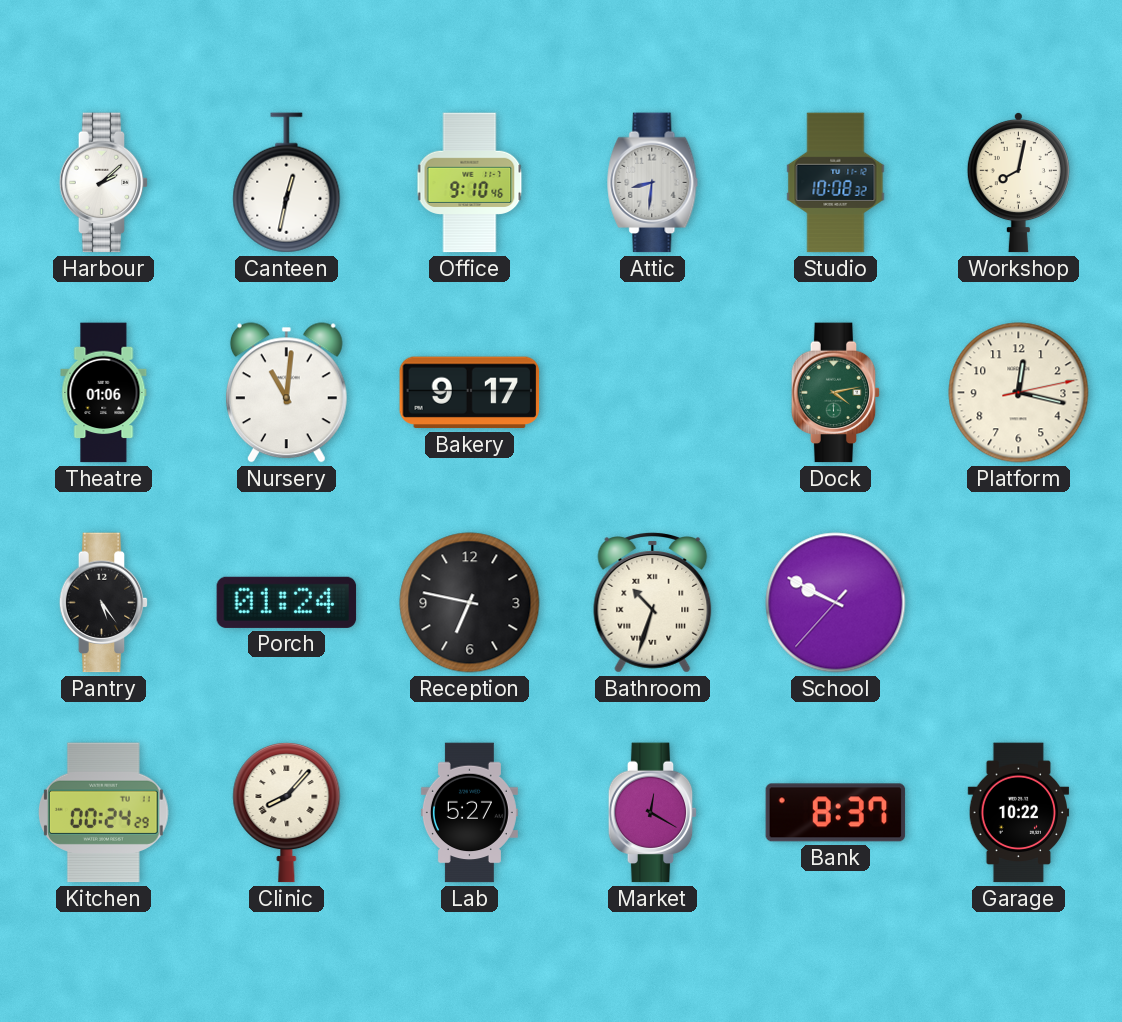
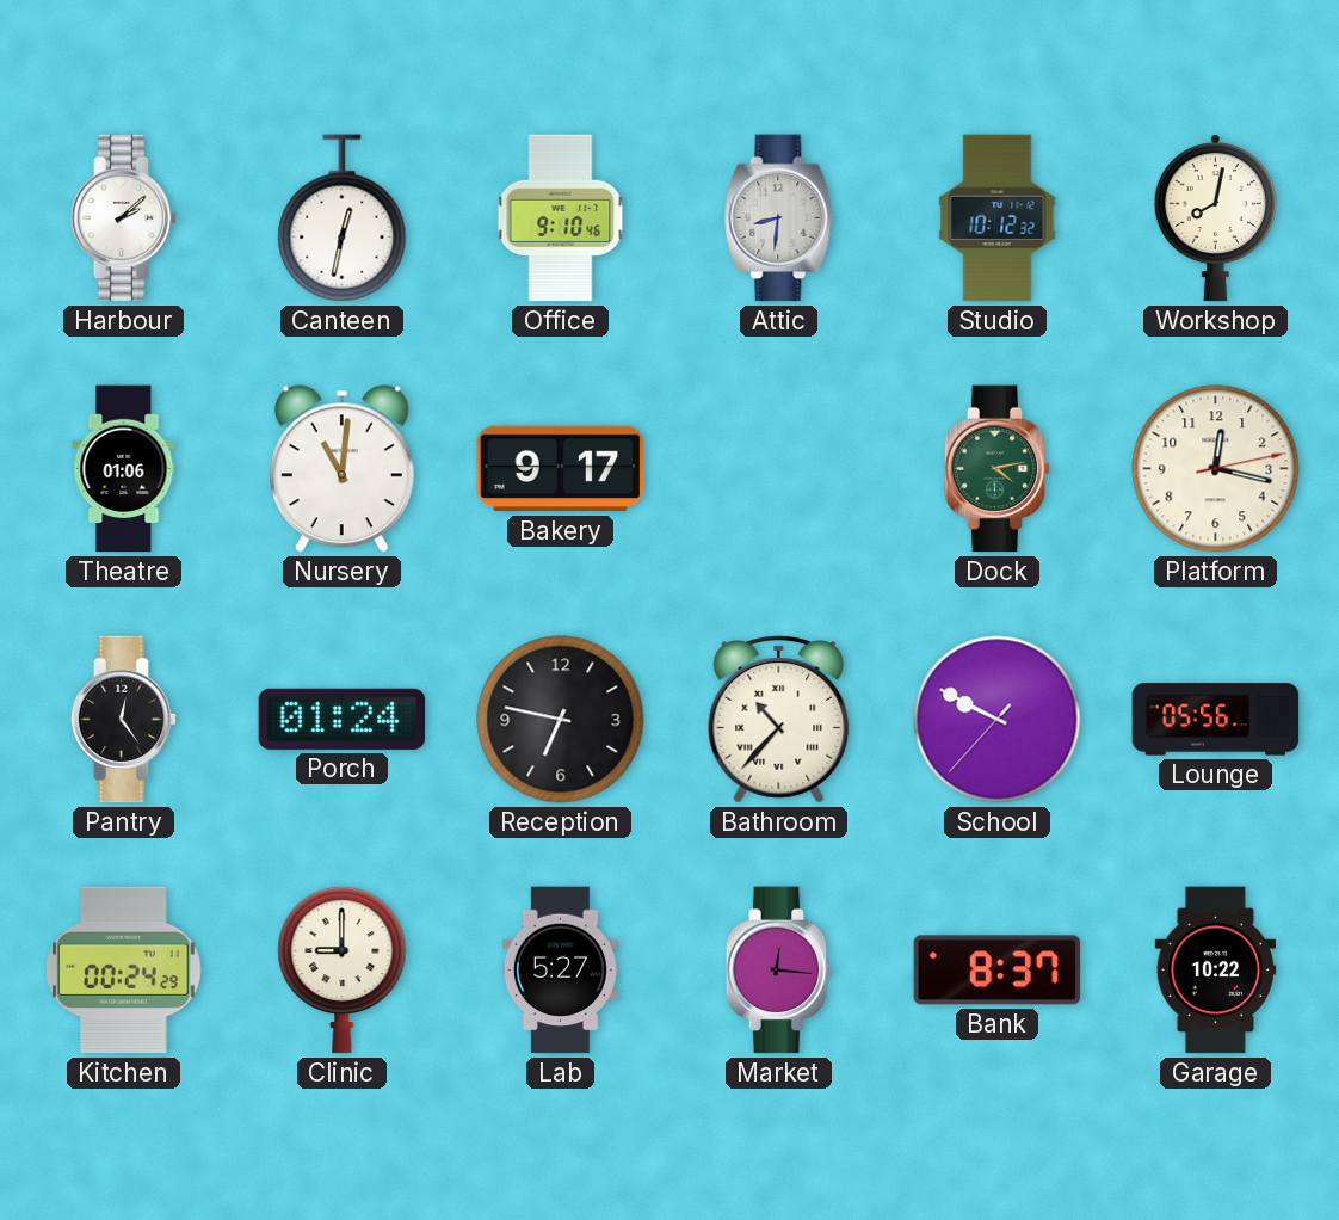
Studio: 10:08 -> 10:12
Pantry: 5:24 -> 12:24
Bathroom: 10:33 -> 10:37
Lounge: none -> 05:56
Clinic: 8:07 -> 9:00
Market: 12:20 -> 12:16
